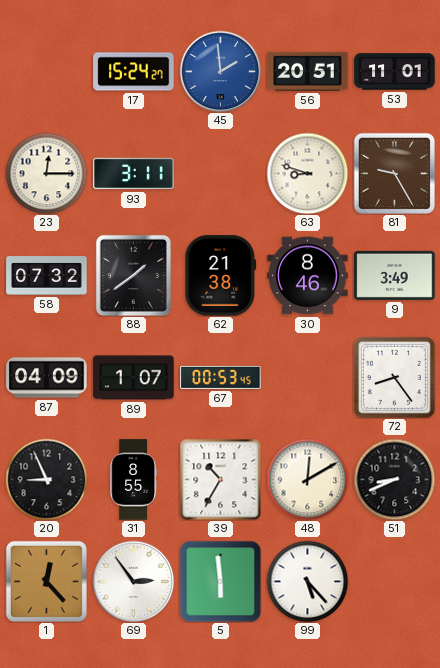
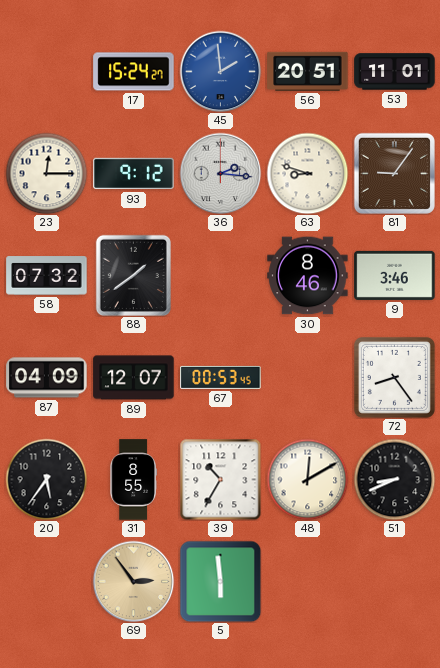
93: 3:11 -> 9:12
36: none -> 2:16
81: 9:25 -> 9:06
62: 21:38 -> none
9: 3:49 -> 3:46
89: 1:07 -> 12:07
20: 8:56 -> 5:36
1: 12:23 -> none
69 dial: white -> champagne
99: 5:23 -> none
